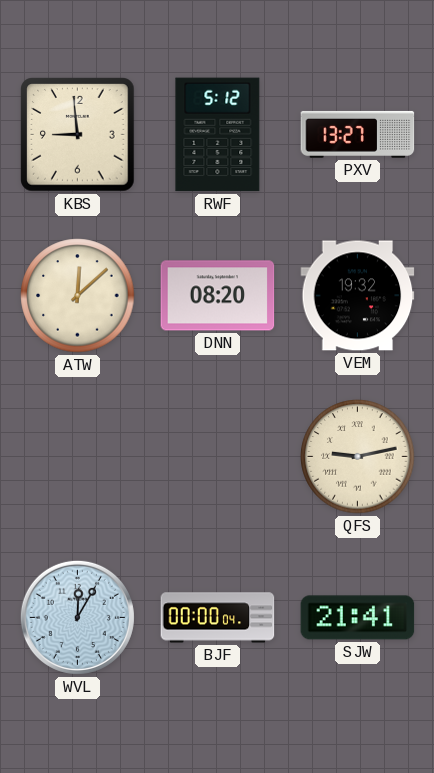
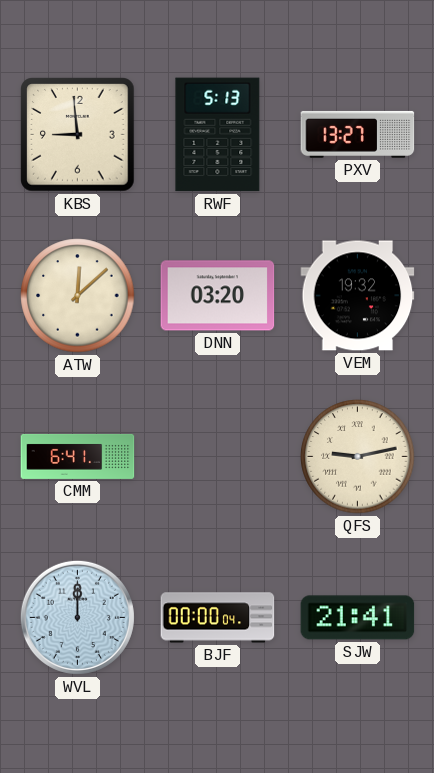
RWF: 5:12 -> 5:13
DNN: 08:20 -> 03:20
CMM: none -> 6:41
WVL: 12:05 -> 12:00
